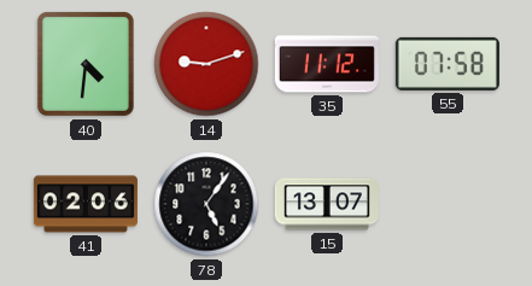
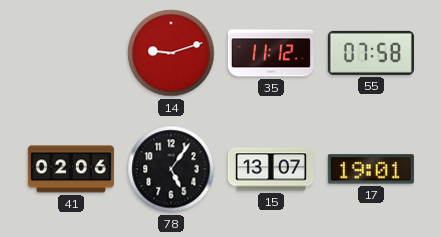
40: 4:31 -> none
17: none -> 19:01
